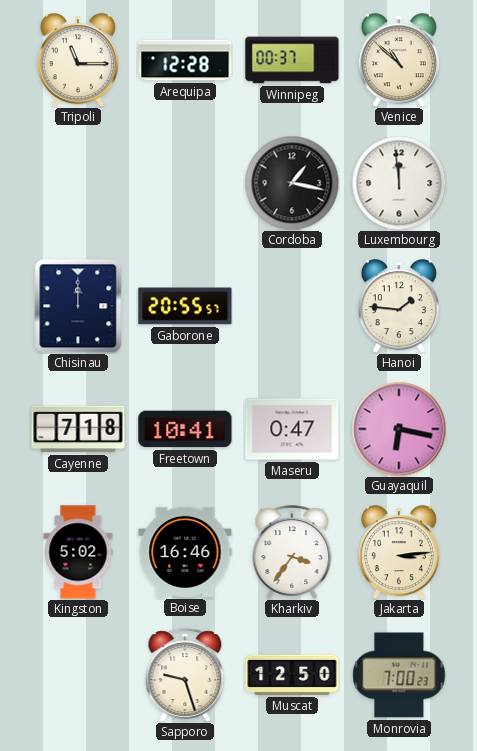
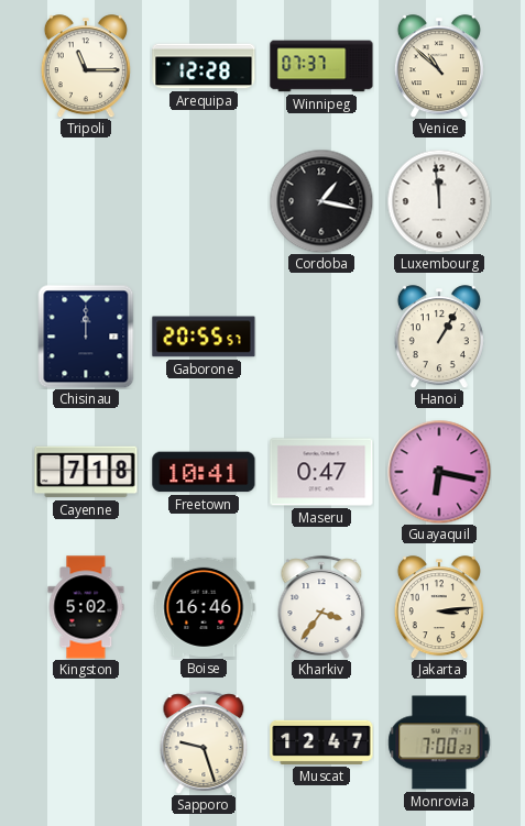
Winnipeg: 00:37 -> 07:37
Hanoi: 1:46 -> 1:05
Muscat: 12:50 -> 12:47
